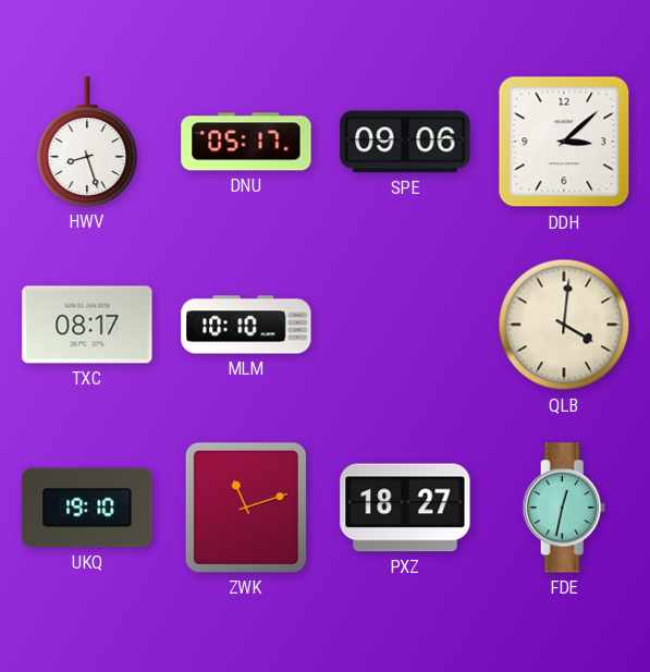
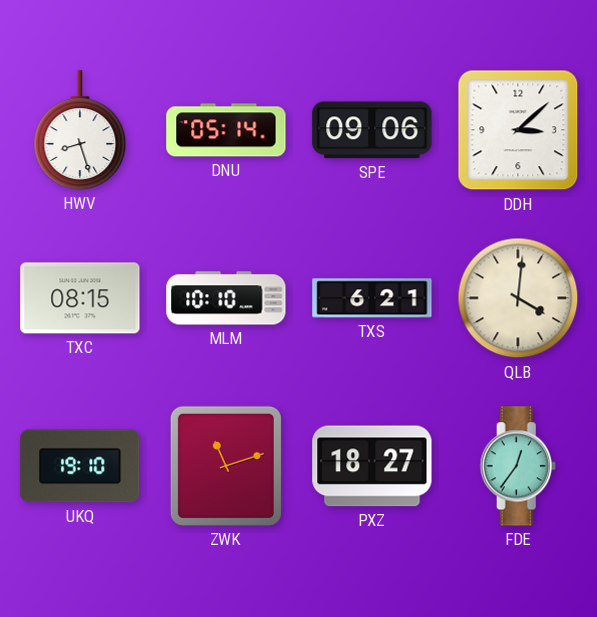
DNU: 05:17 -> 05:14
TXC: 08:17 -> 08:15
TXS: none -> 6:21
FDE: 12:32 -> 12:36
